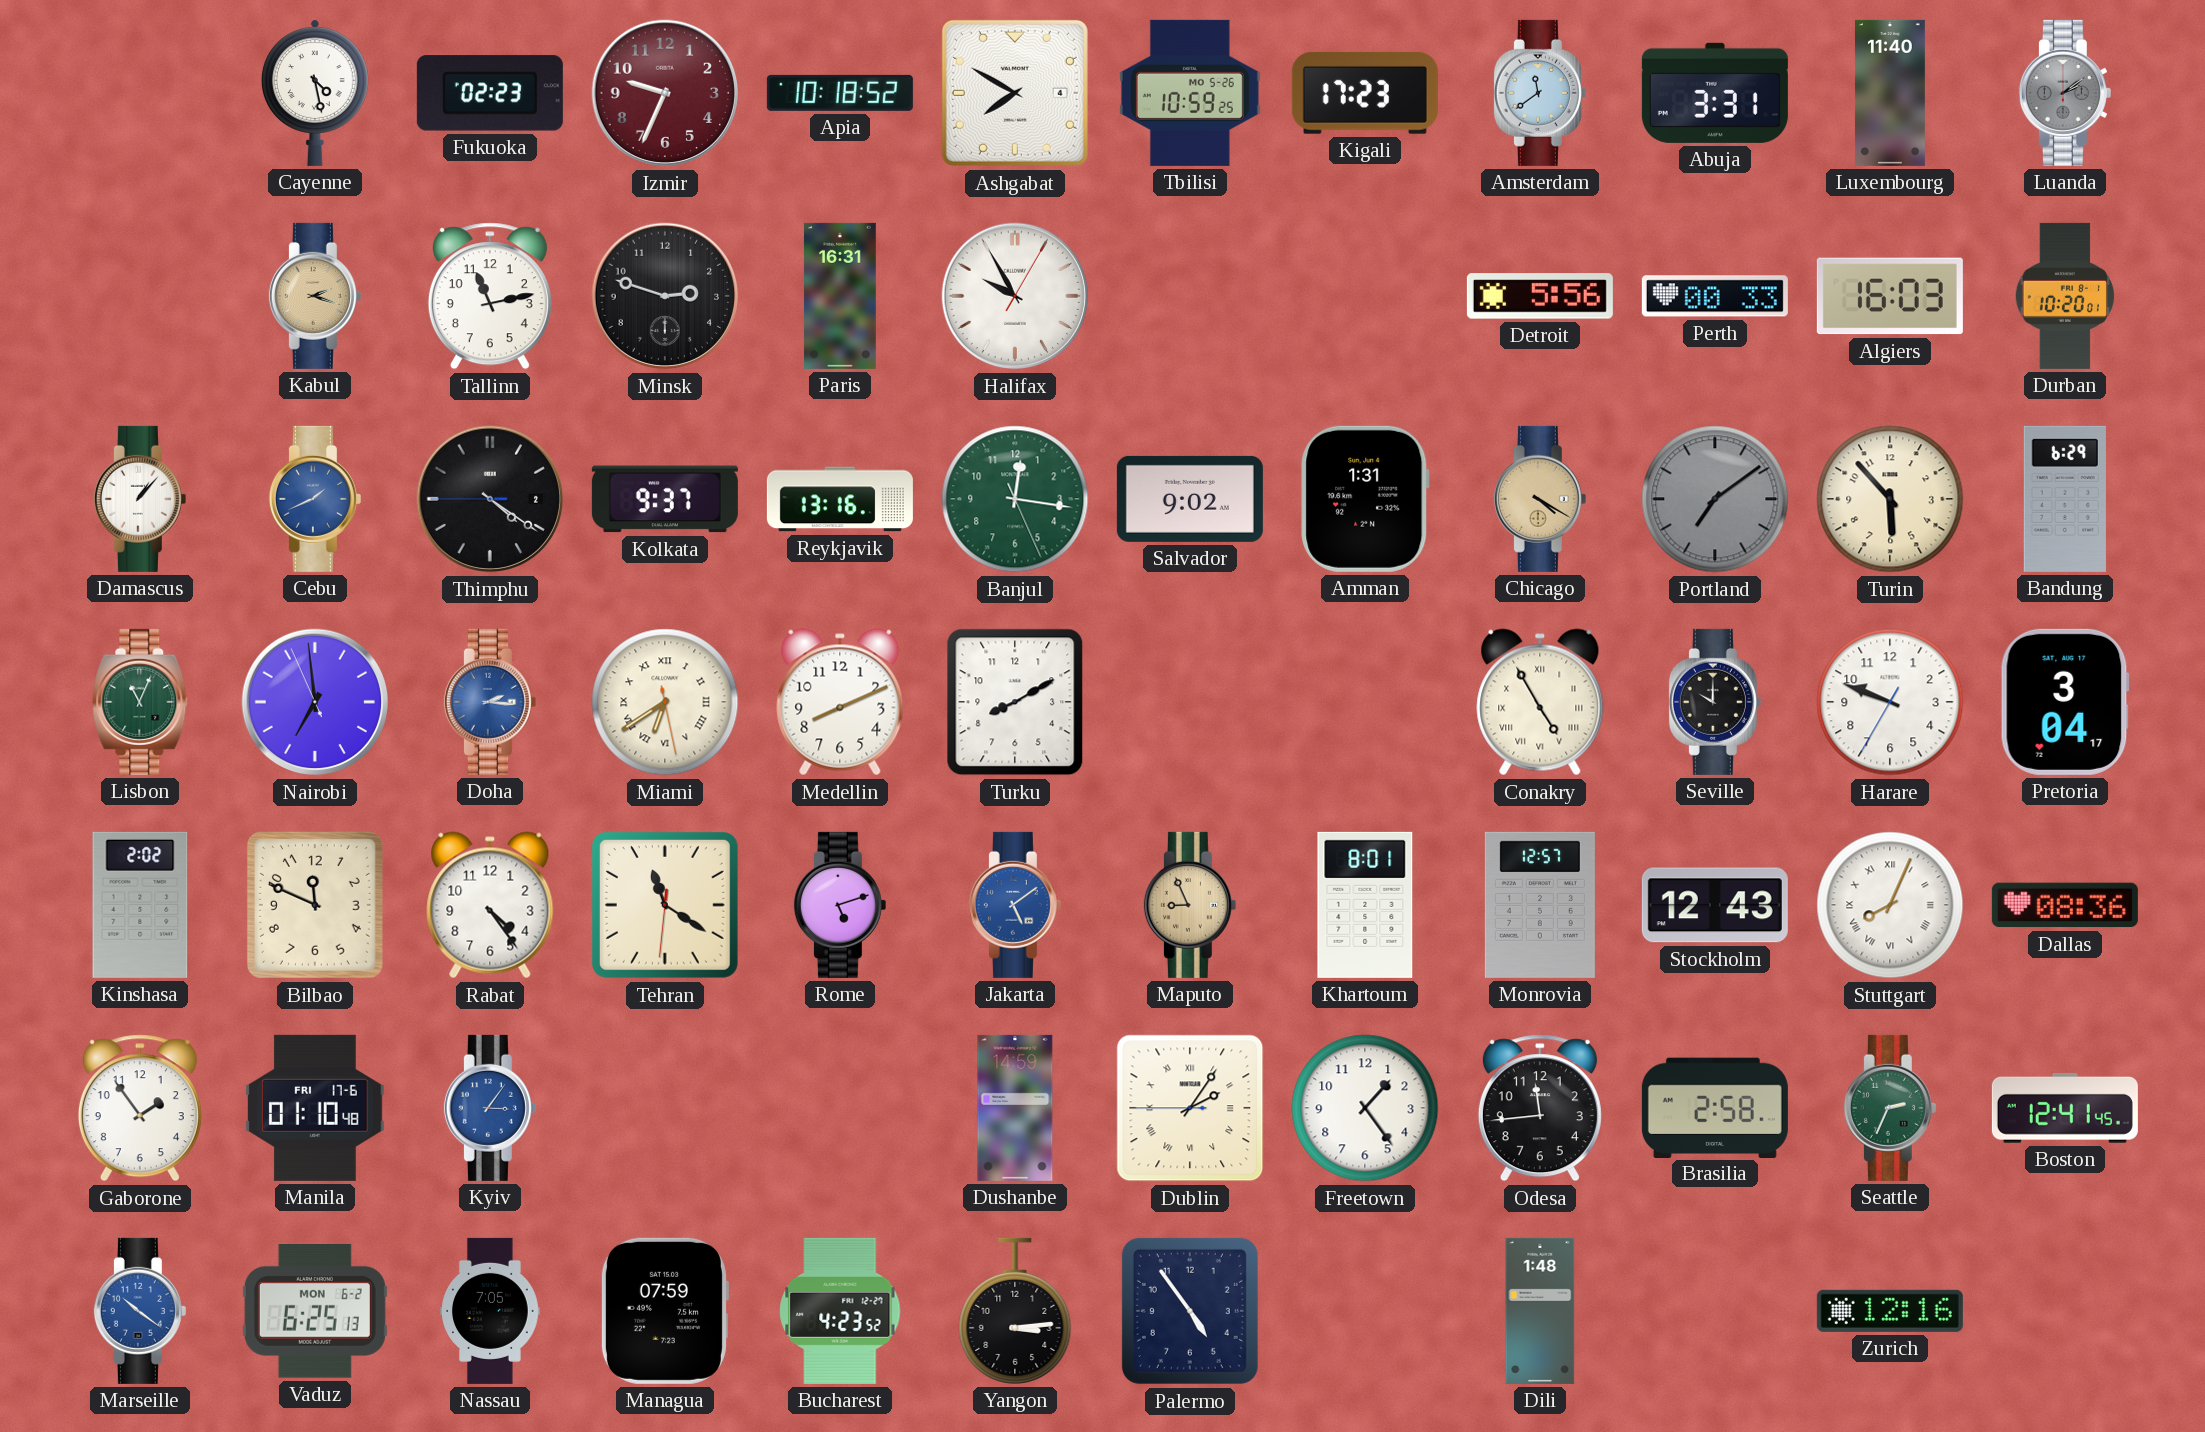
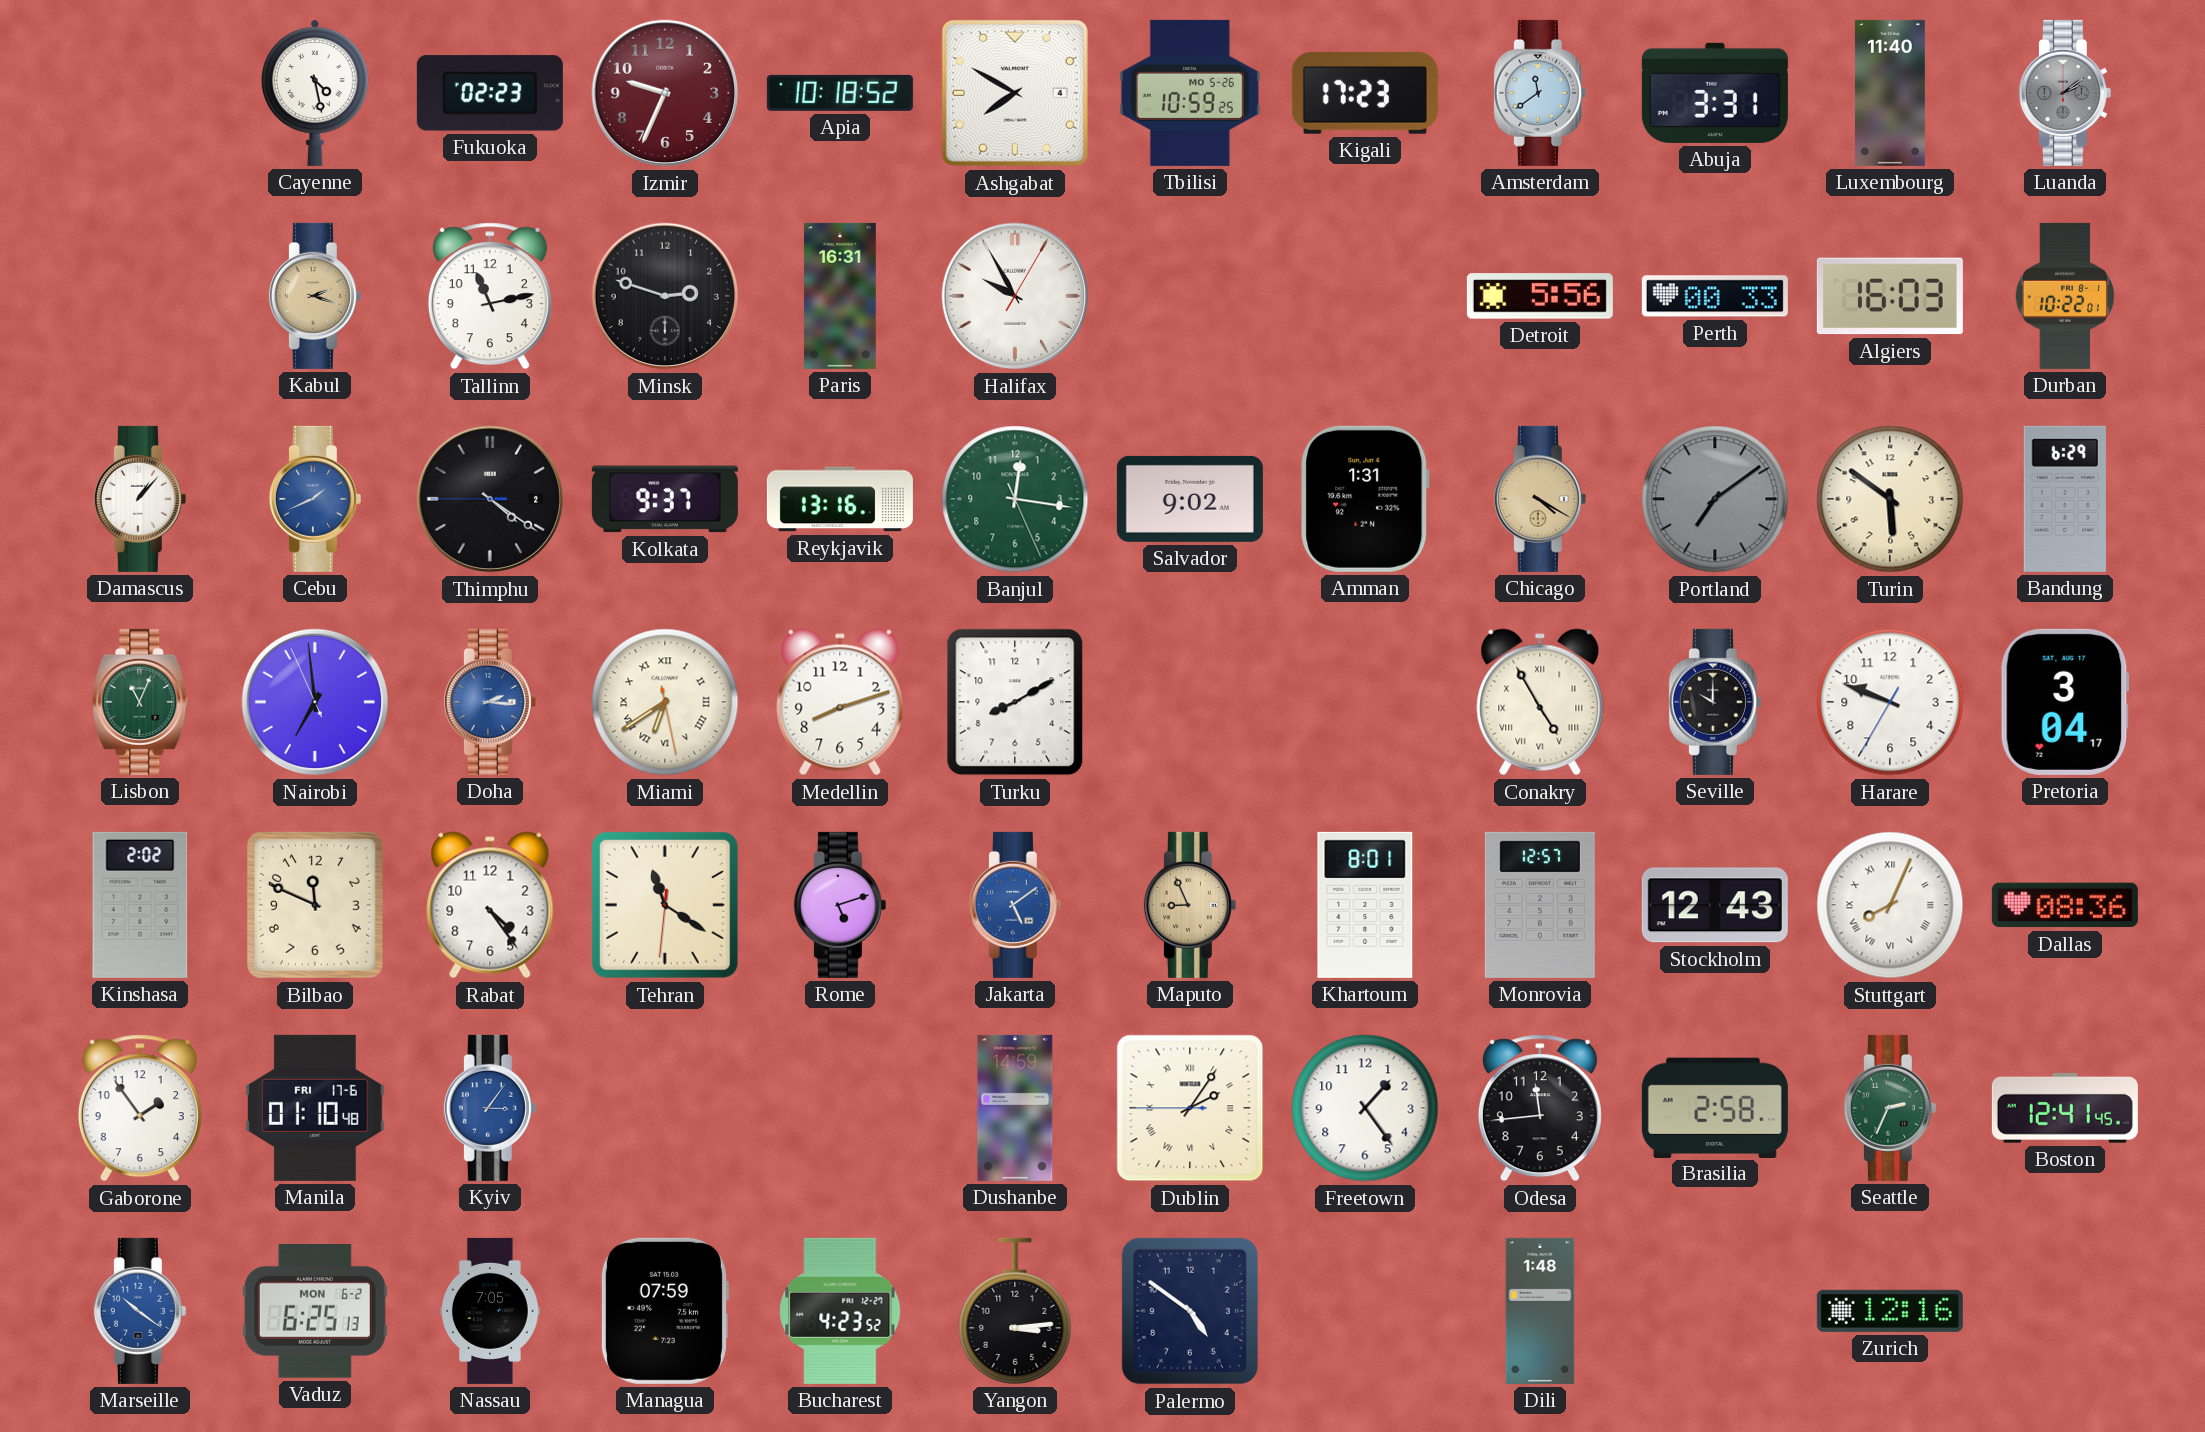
Durban: 10:20 -> 10:22
Turin: 5:53 -> 5:51
Medellin: 8:11 -> 8:12
Palermo: 4:54 -> 4:51
